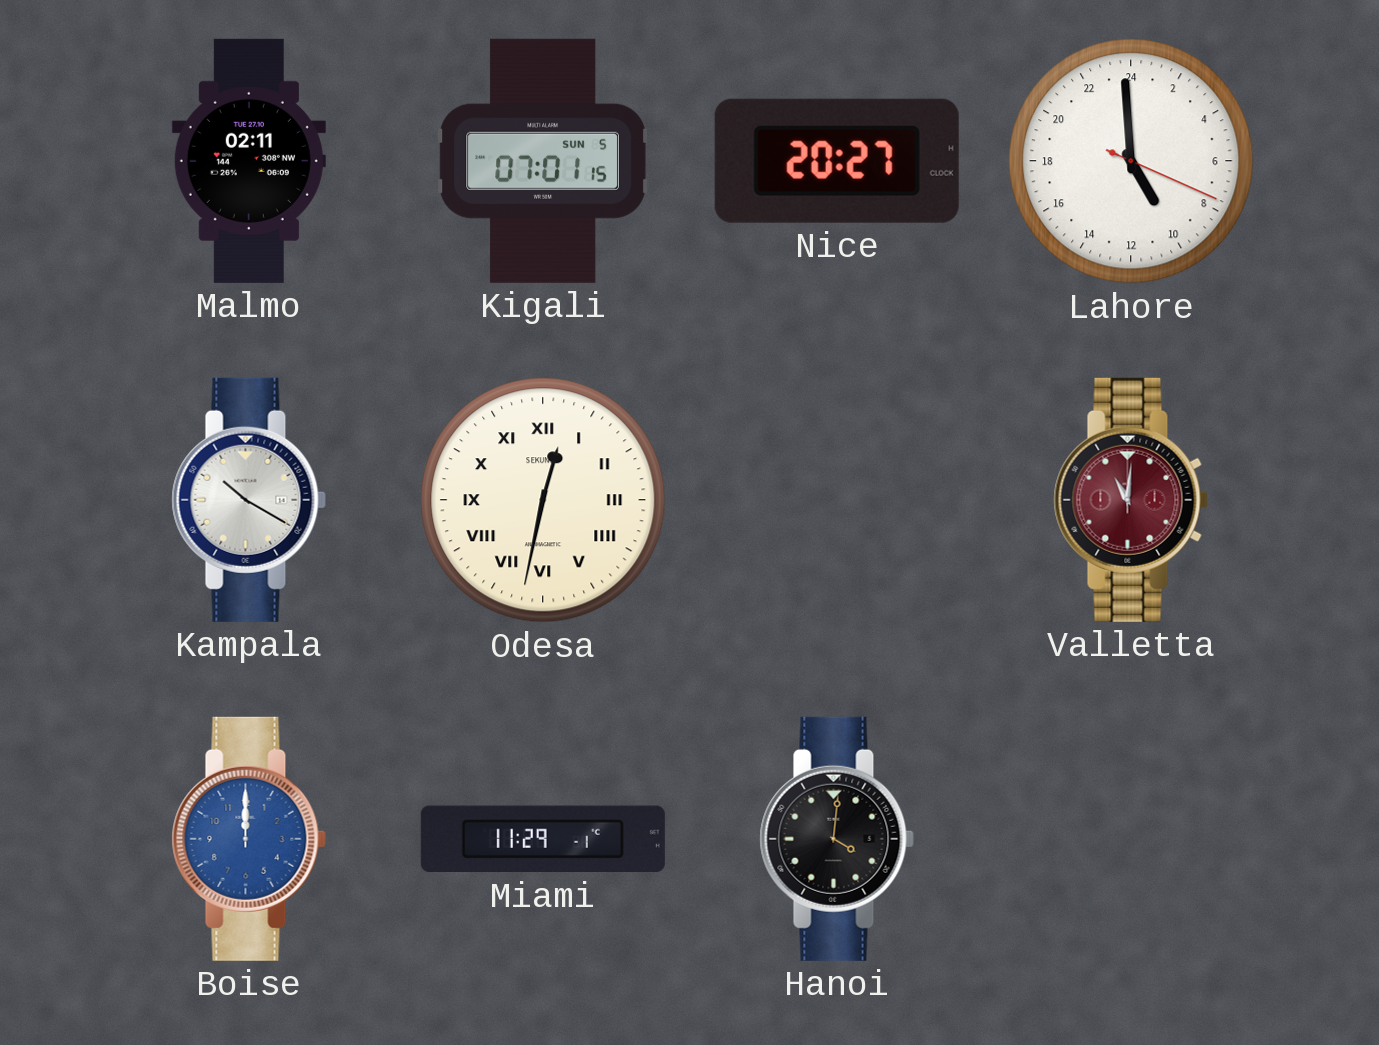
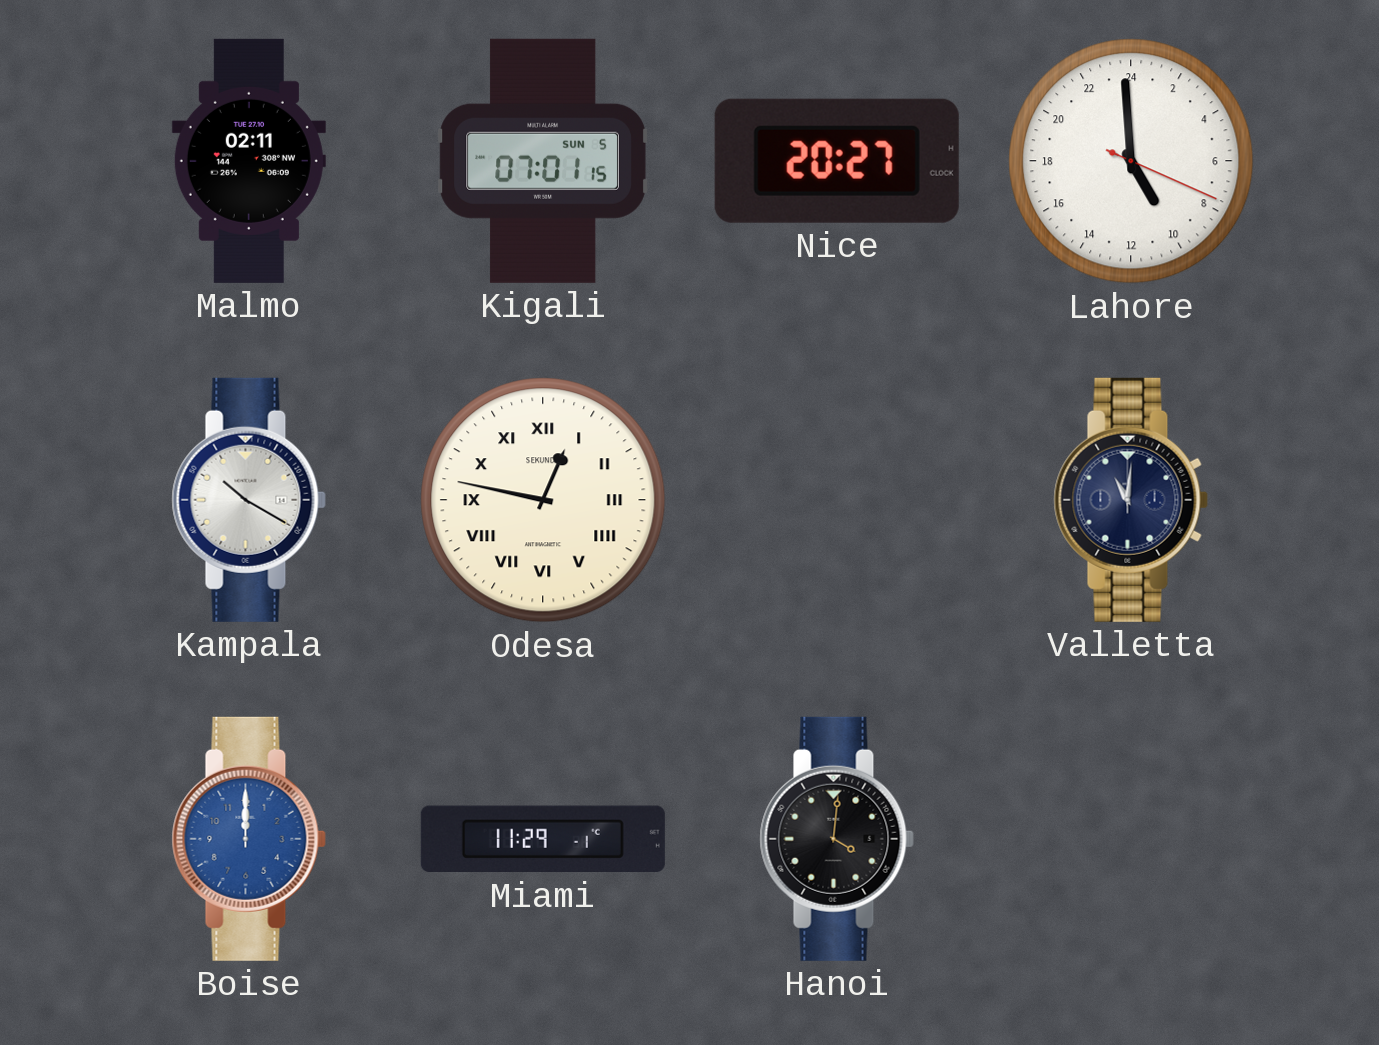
Odesa: 12:32 -> 12:47
Valletta dial: burgundy -> navy
